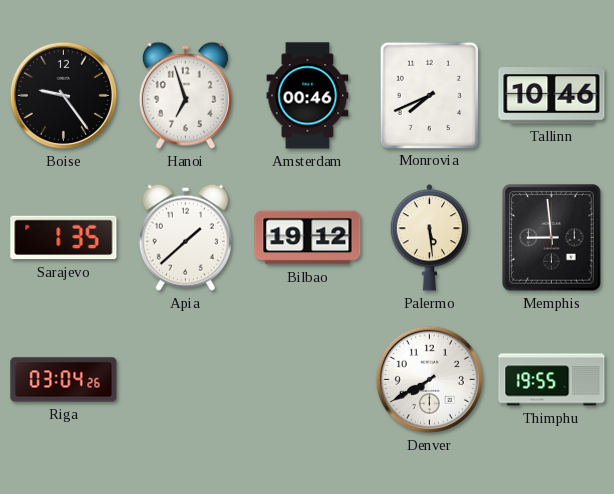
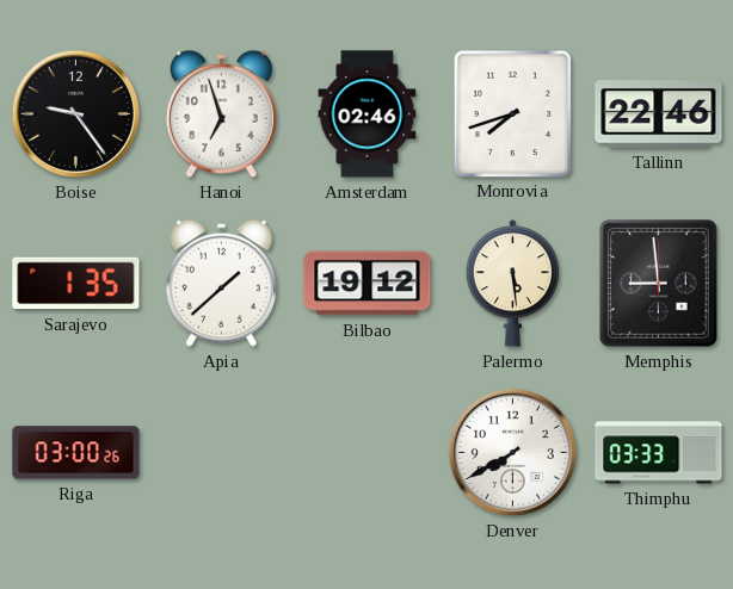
Amsterdam: 00:46 -> 02:46
Monrovia: 7:41 -> 7:42
Tallinn: 10:46 -> 22:46
Riga: 03:04 -> 03:00
Thimphu: 19:55 -> 03:33
